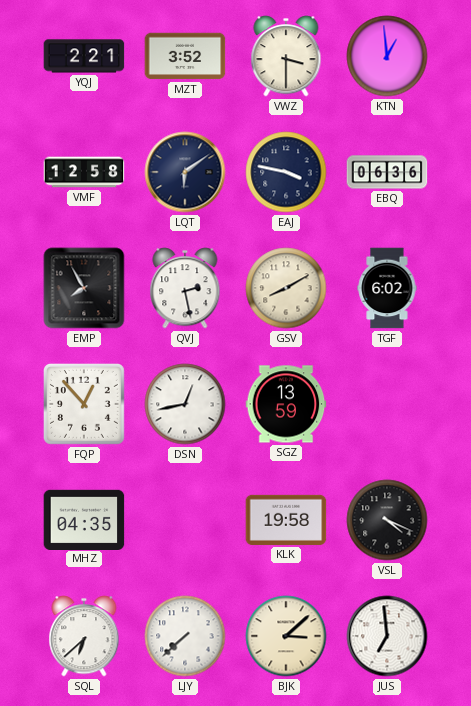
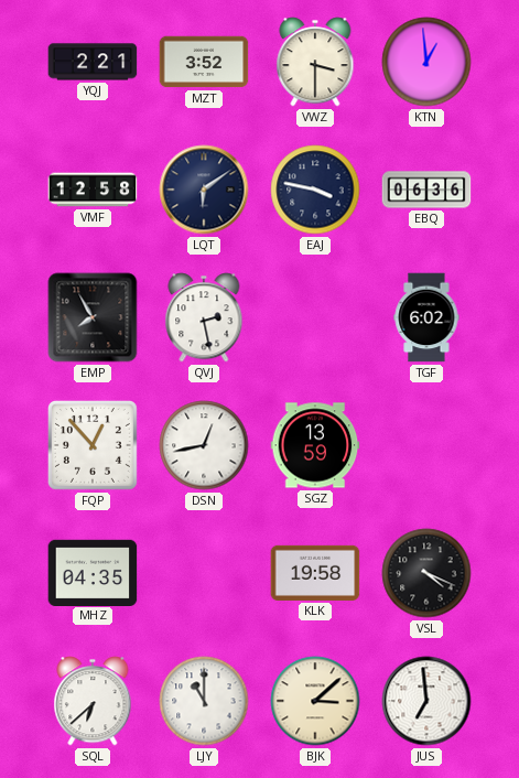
GSV: 8:10 -> none
LJY: 7:38 -> 11:00
